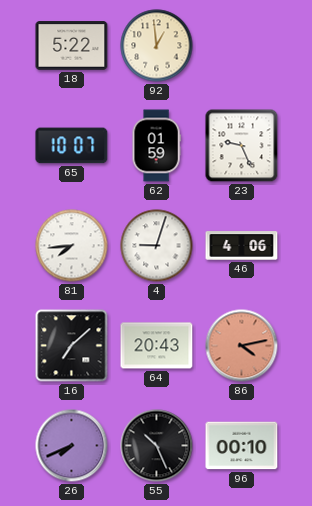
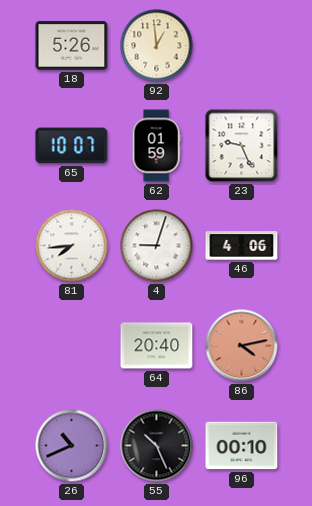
18: 5:22 -> 5:26
16: 7:08 -> none
64: 20:43 -> 20:40
26: 7:41 -> 10:41
